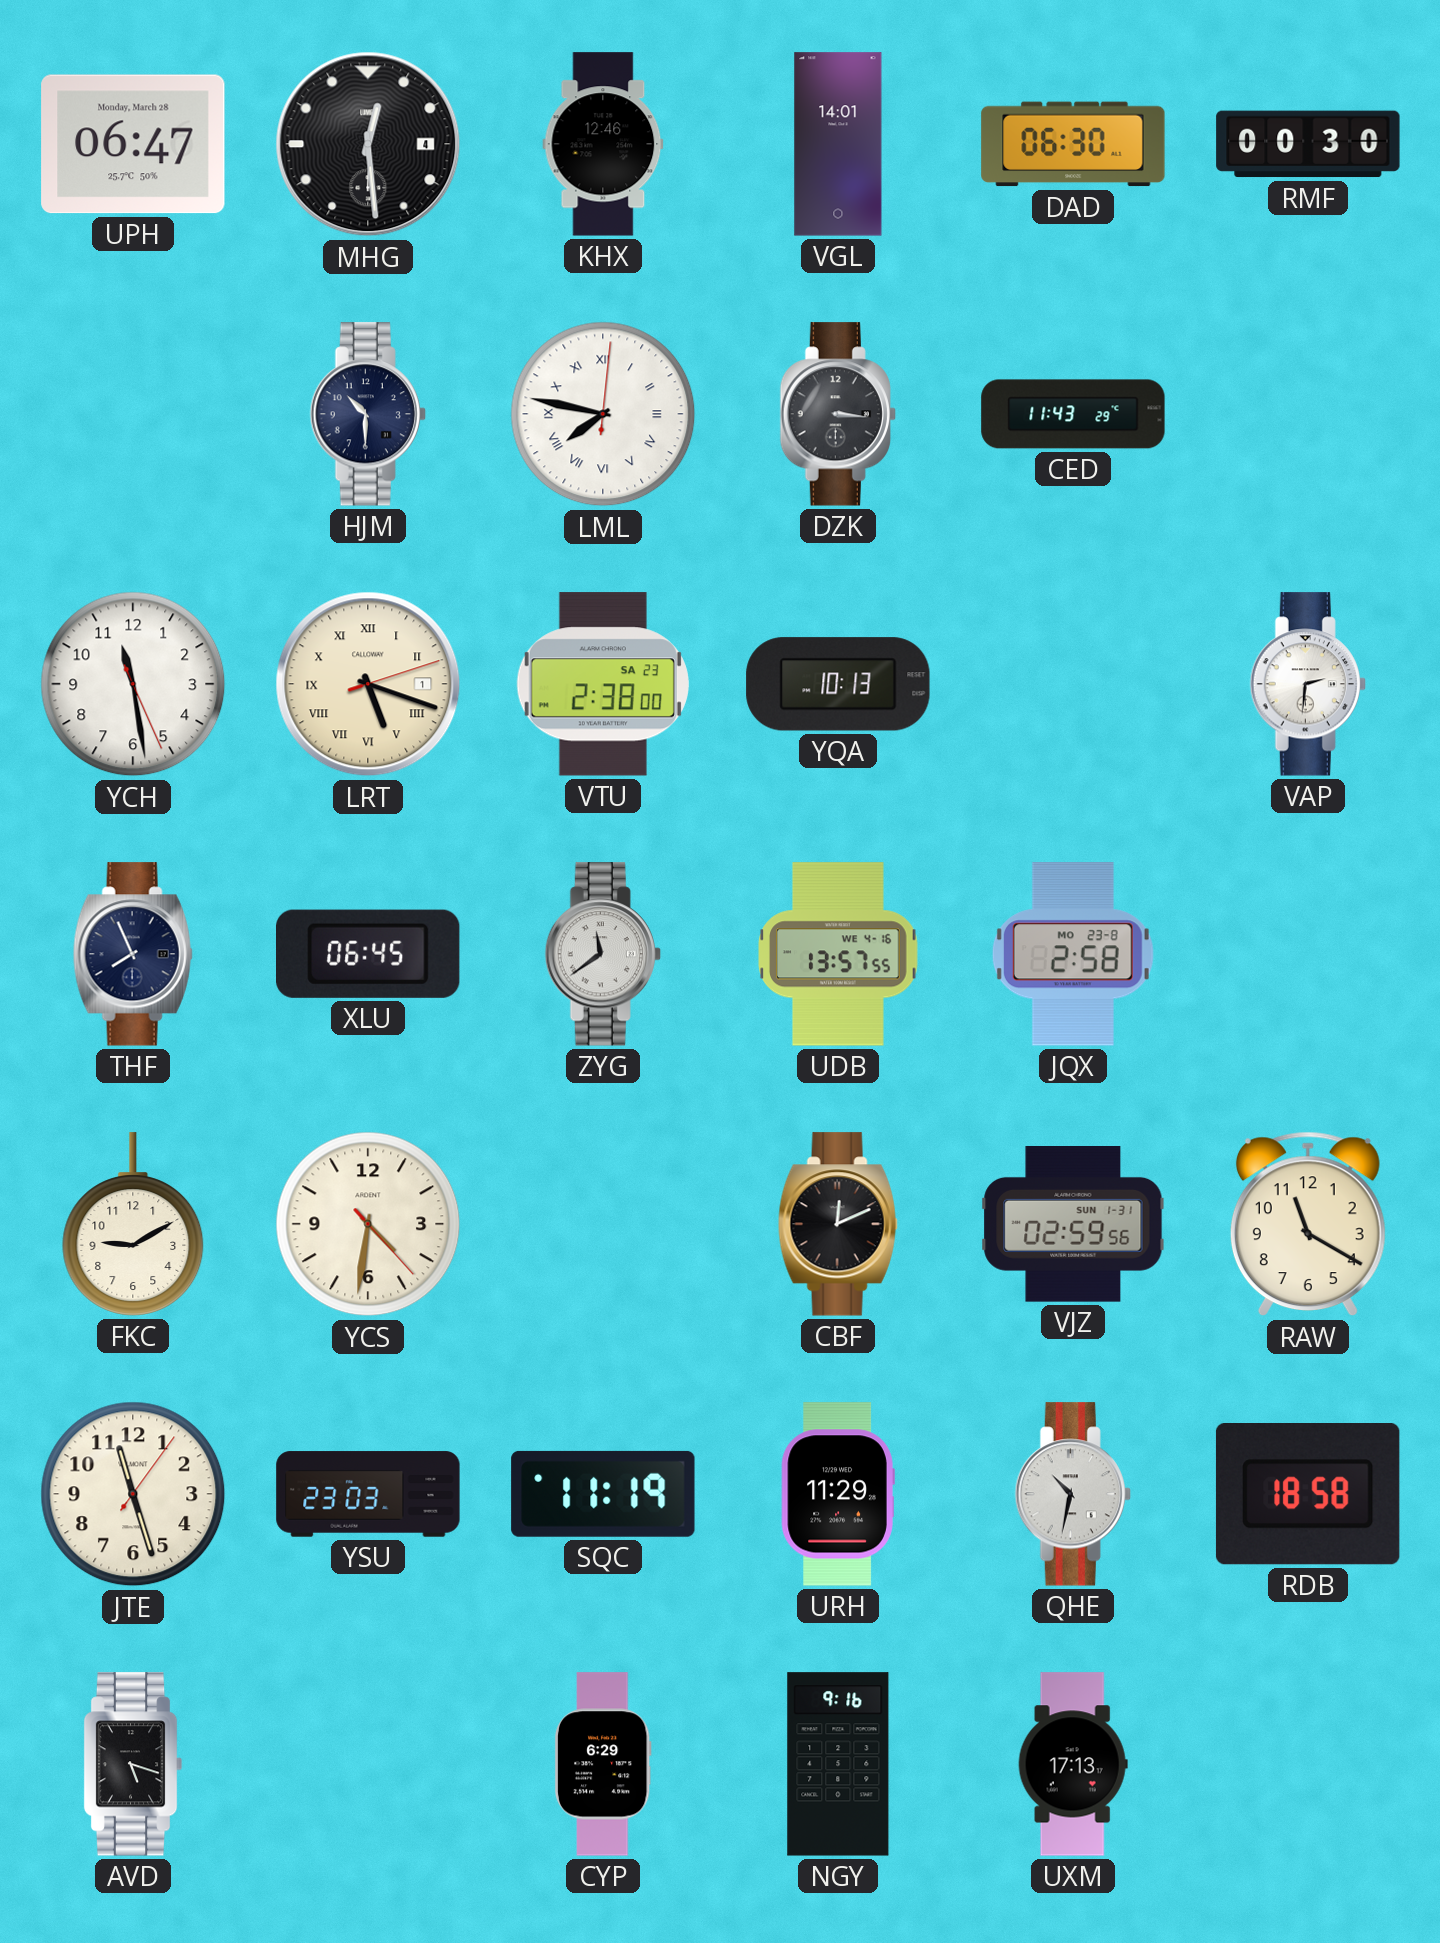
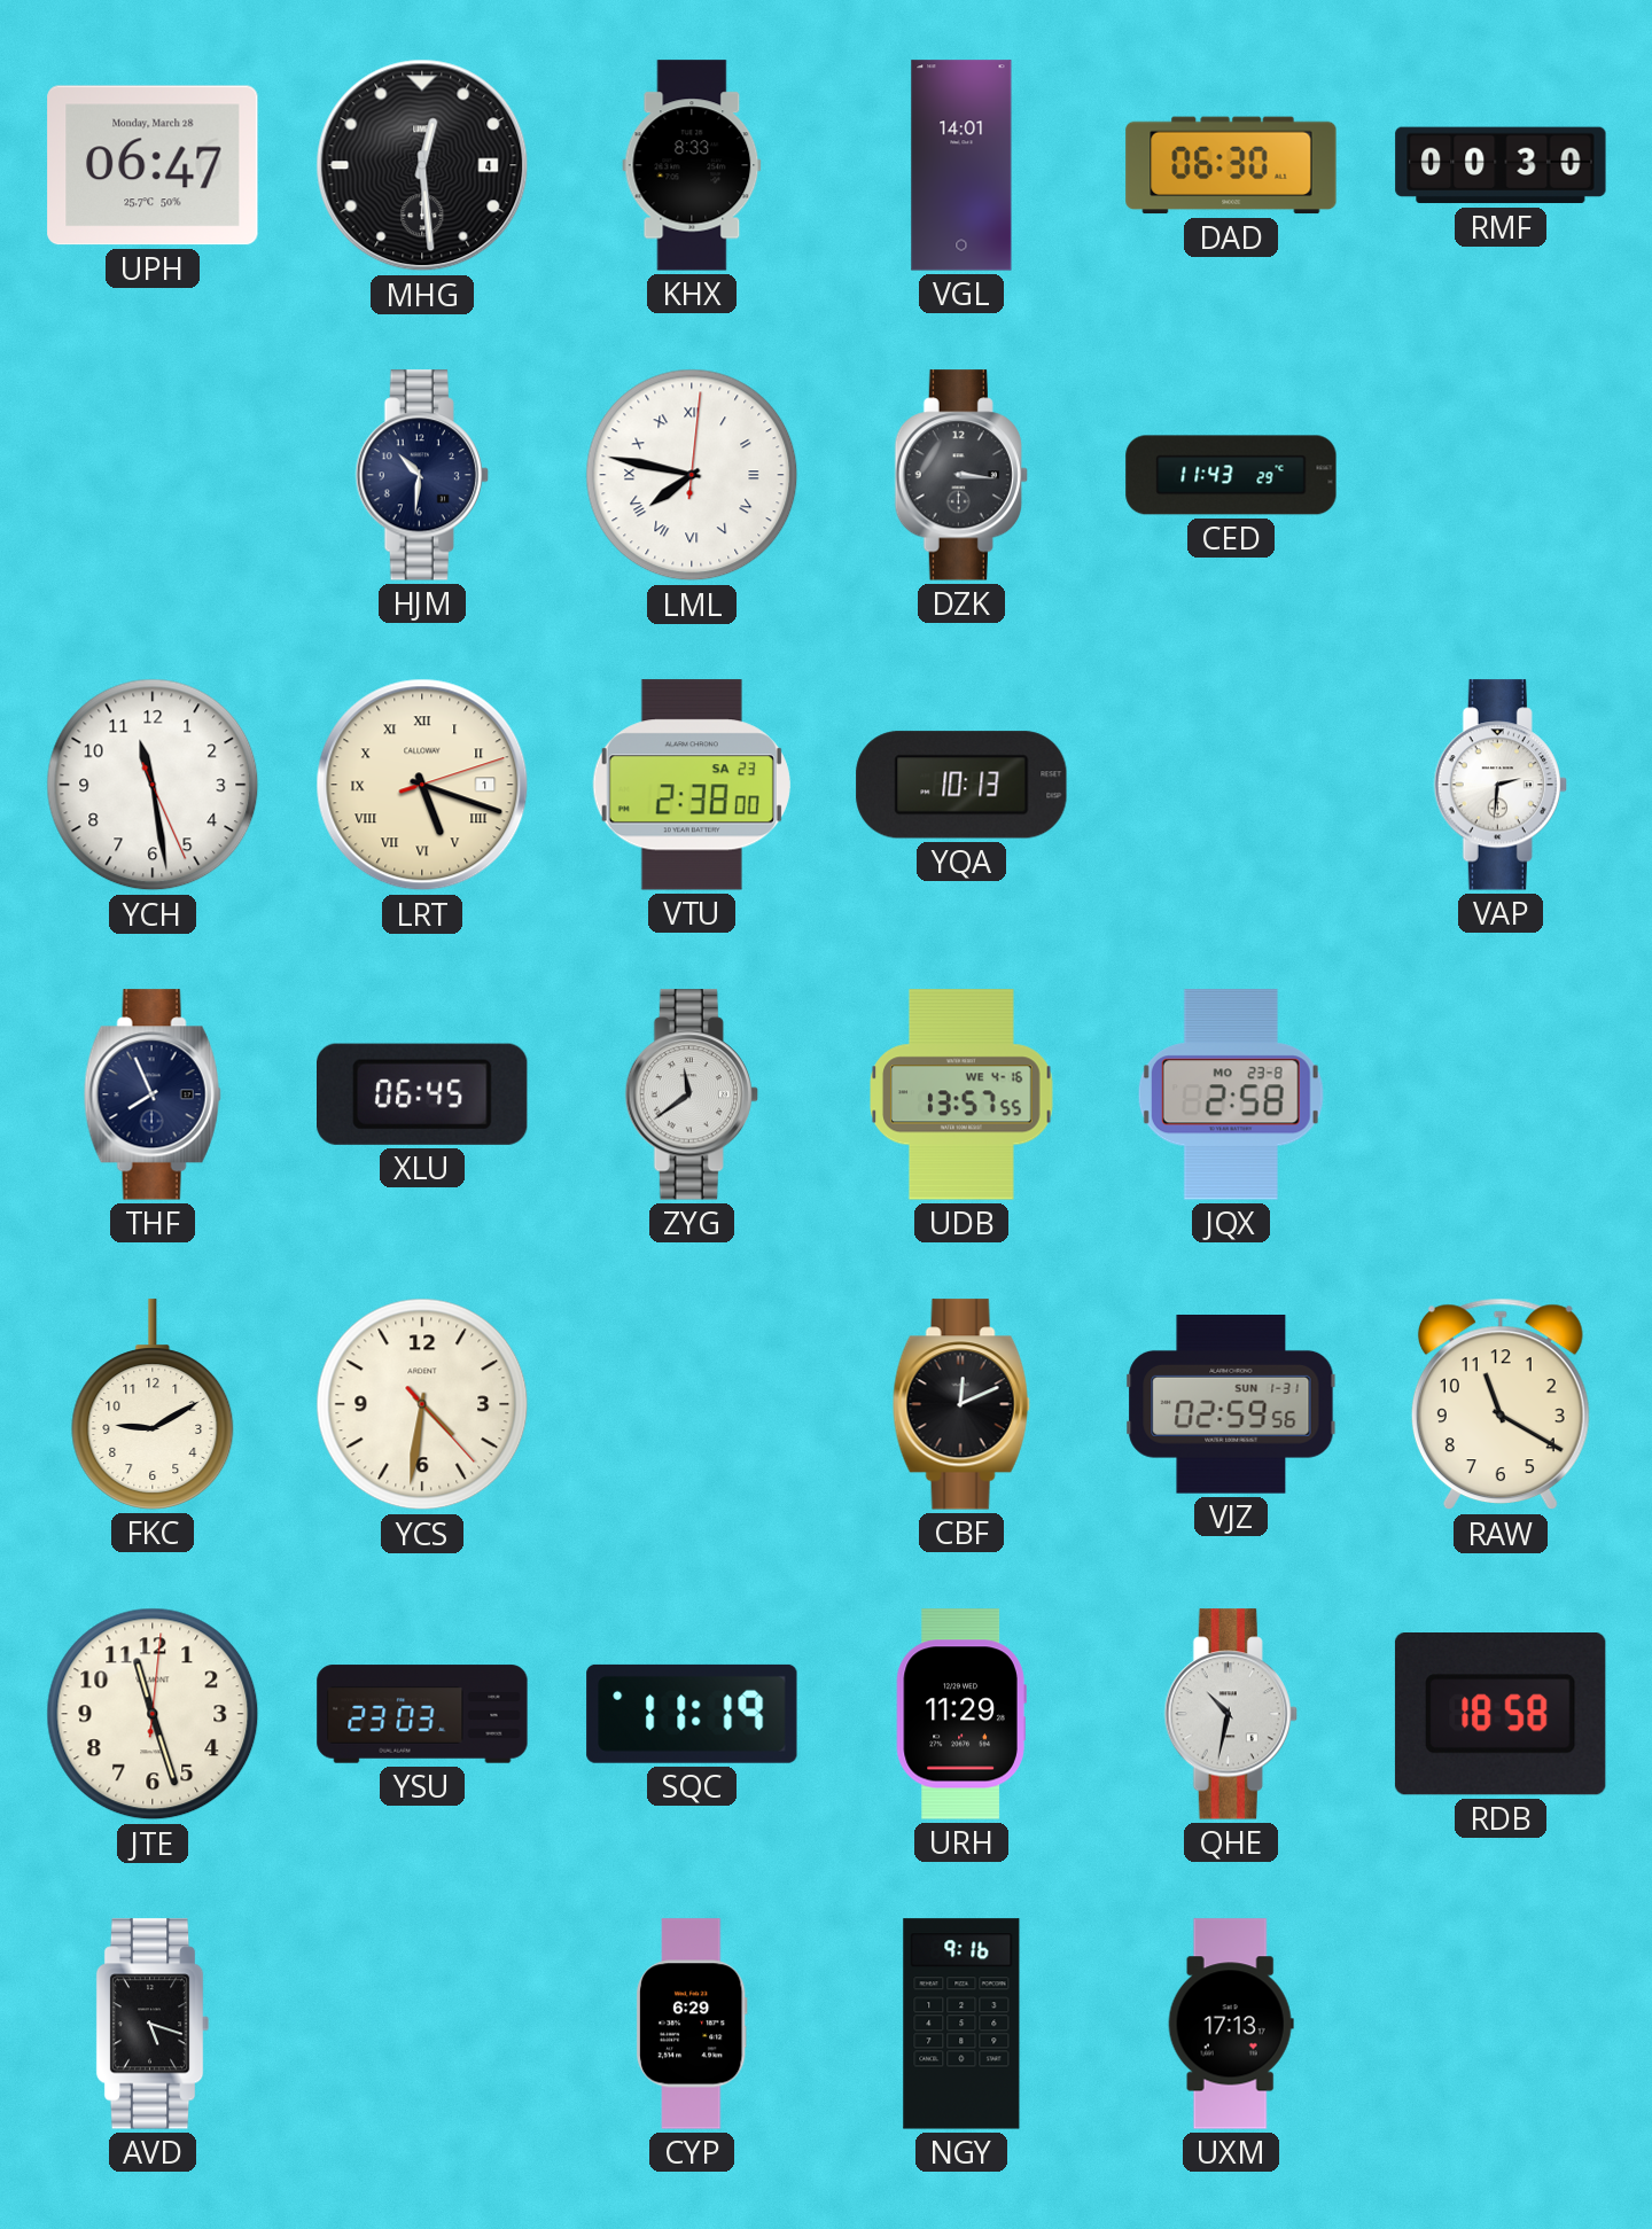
KHX: 12:46 -> 8:33
HJM: 10:30 -> 10:31
JTE: 11:27:06 -> 11:27:01
